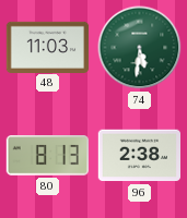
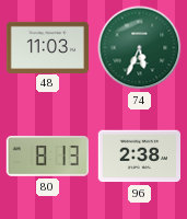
74: 5:31 -> 5:34
